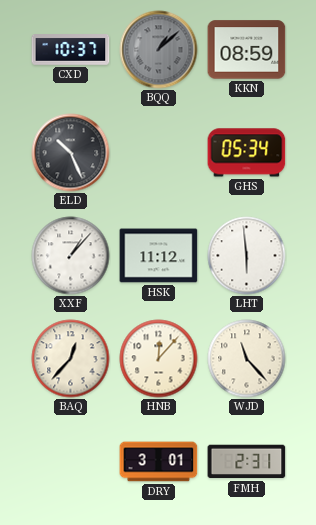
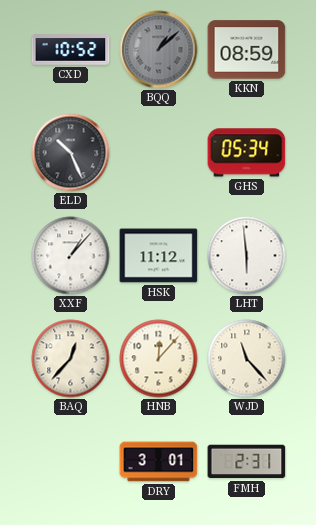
CXD: 10:37 -> 10:52
